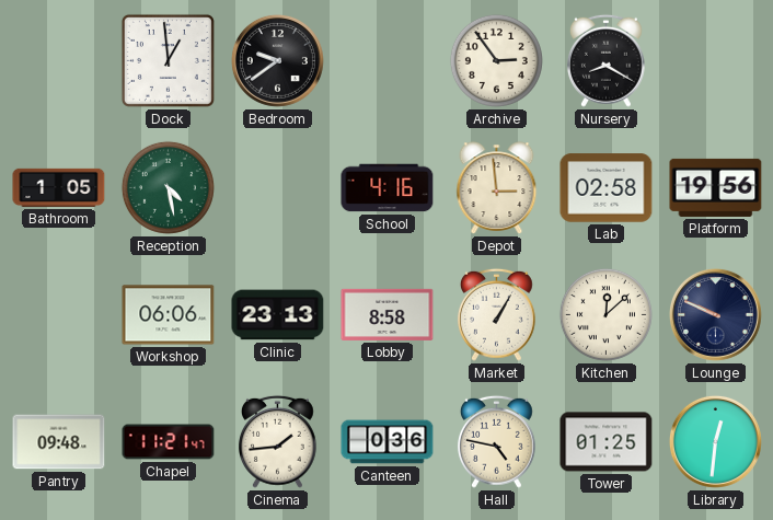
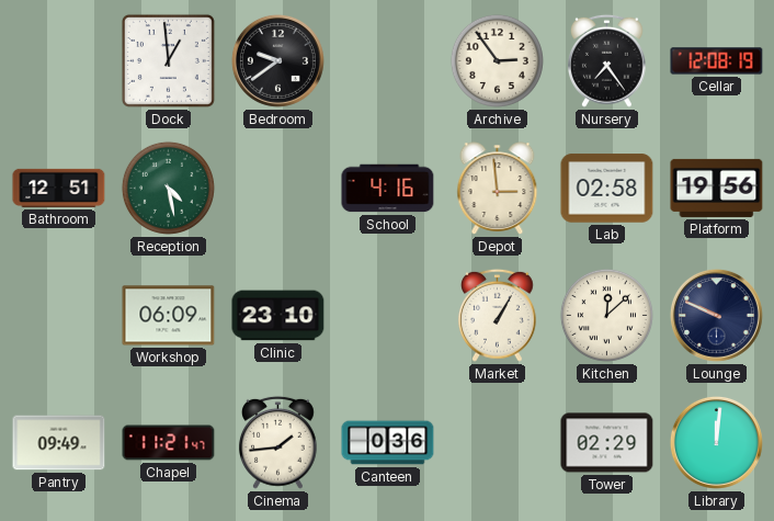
Nursery: 8:20 -> 7:24
Cellar: none -> 12:08
Bathroom: 1:05 -> 12:51
Workshop: 06:06 -> 06:09
Clinic: 23:13 -> 23:10
Lobby: 8:58 -> none
Pantry: 09:48 -> 09:49
Hall: 4:47 -> none
Tower: 01:25 -> 02:29
Library: 12:31 -> 12:01
